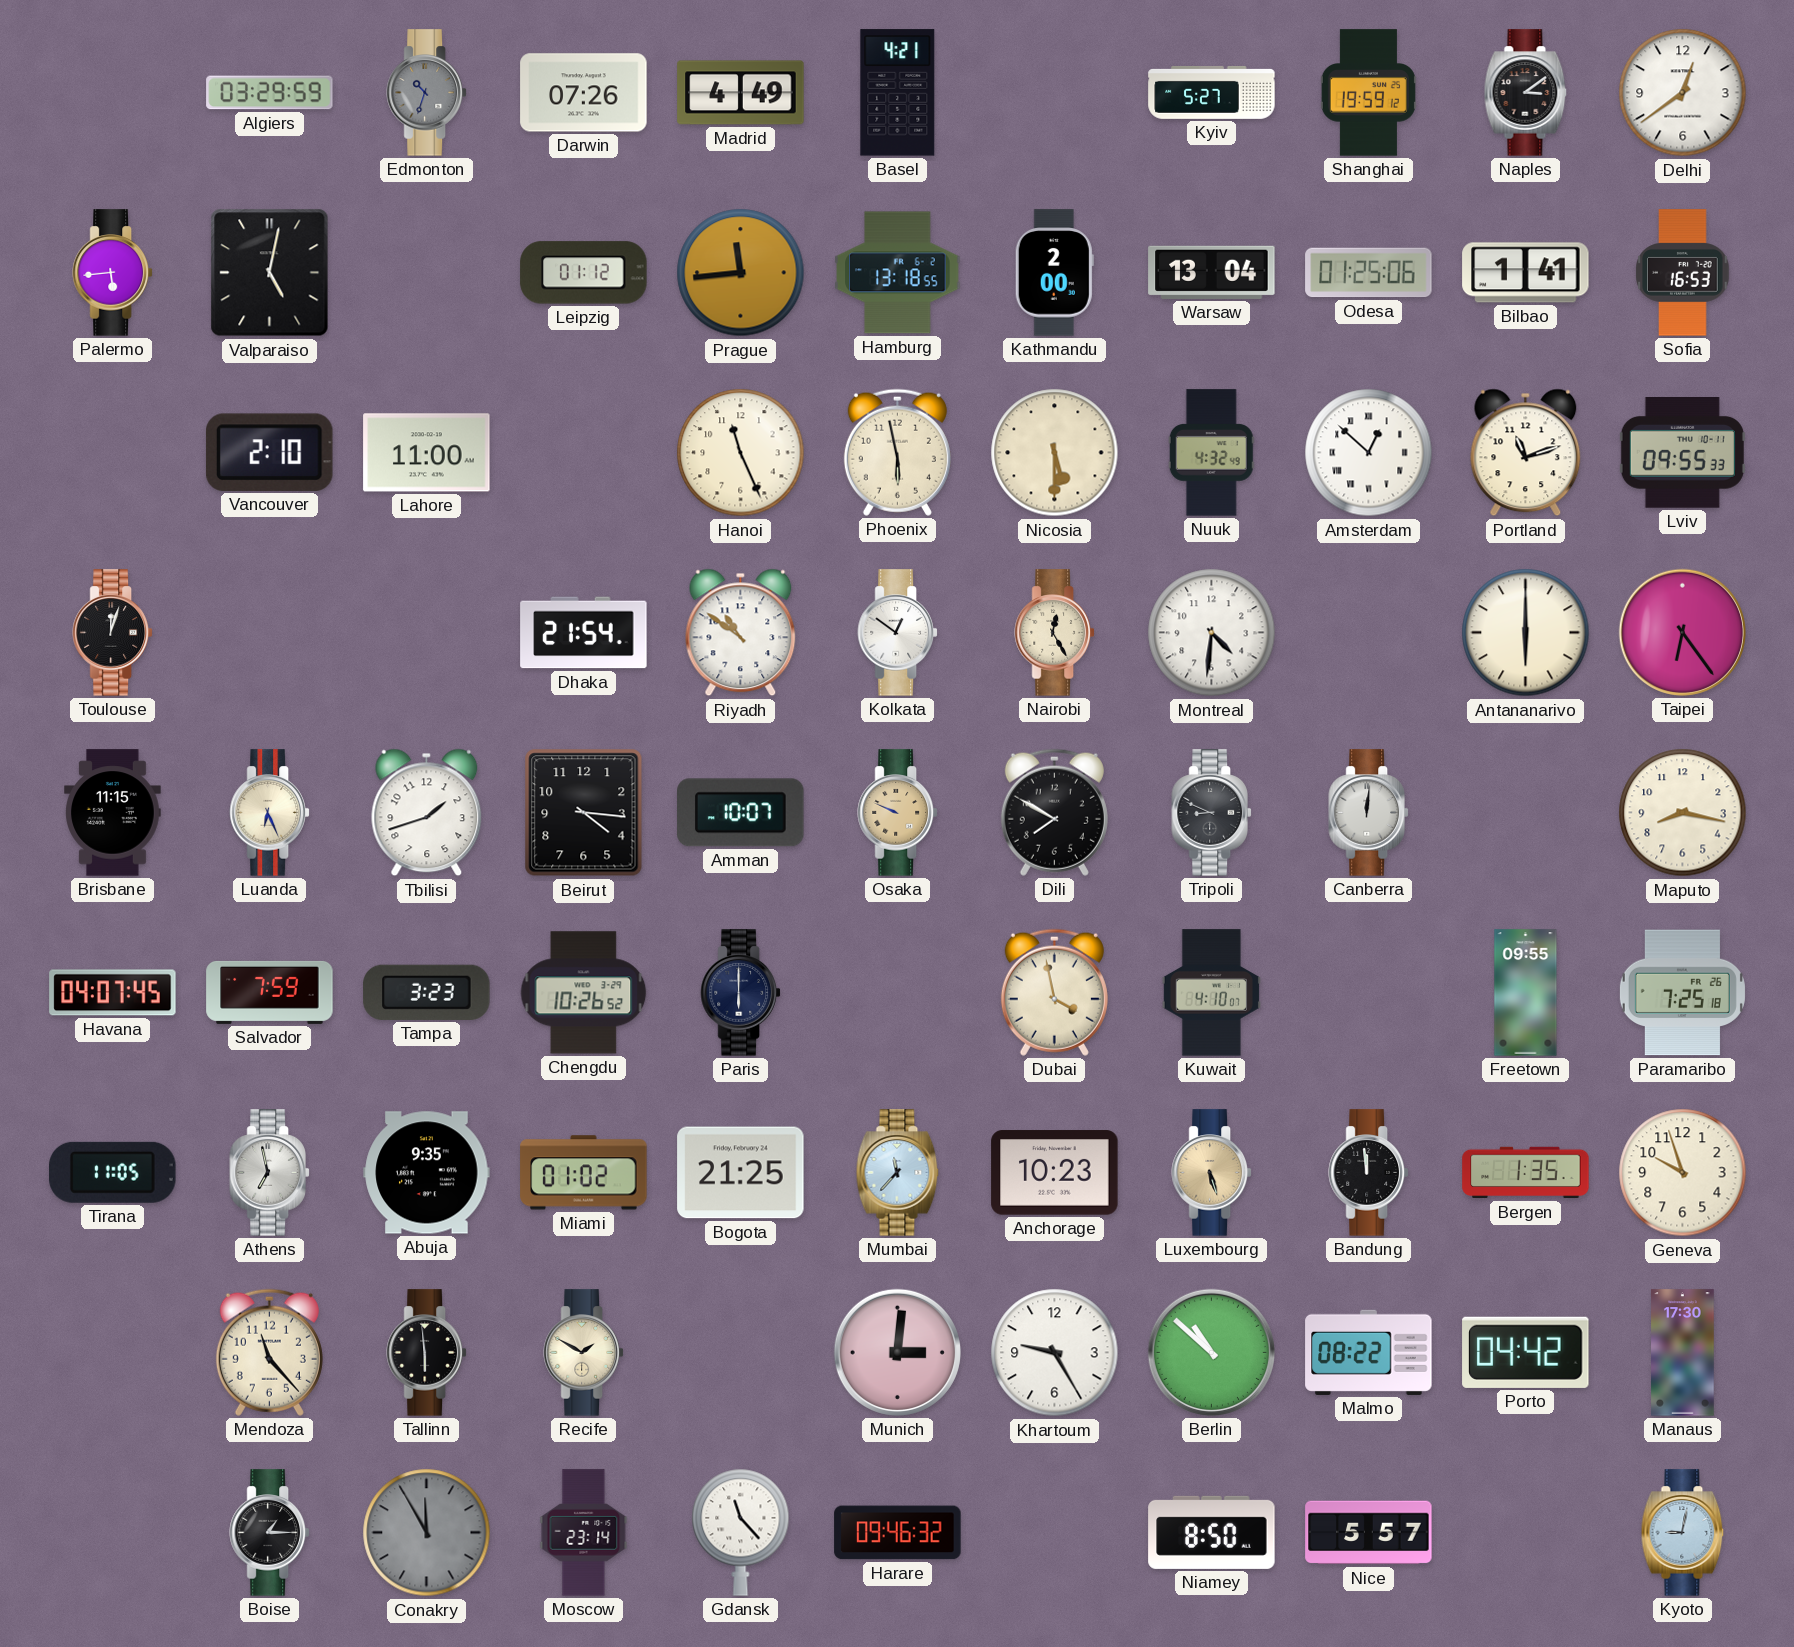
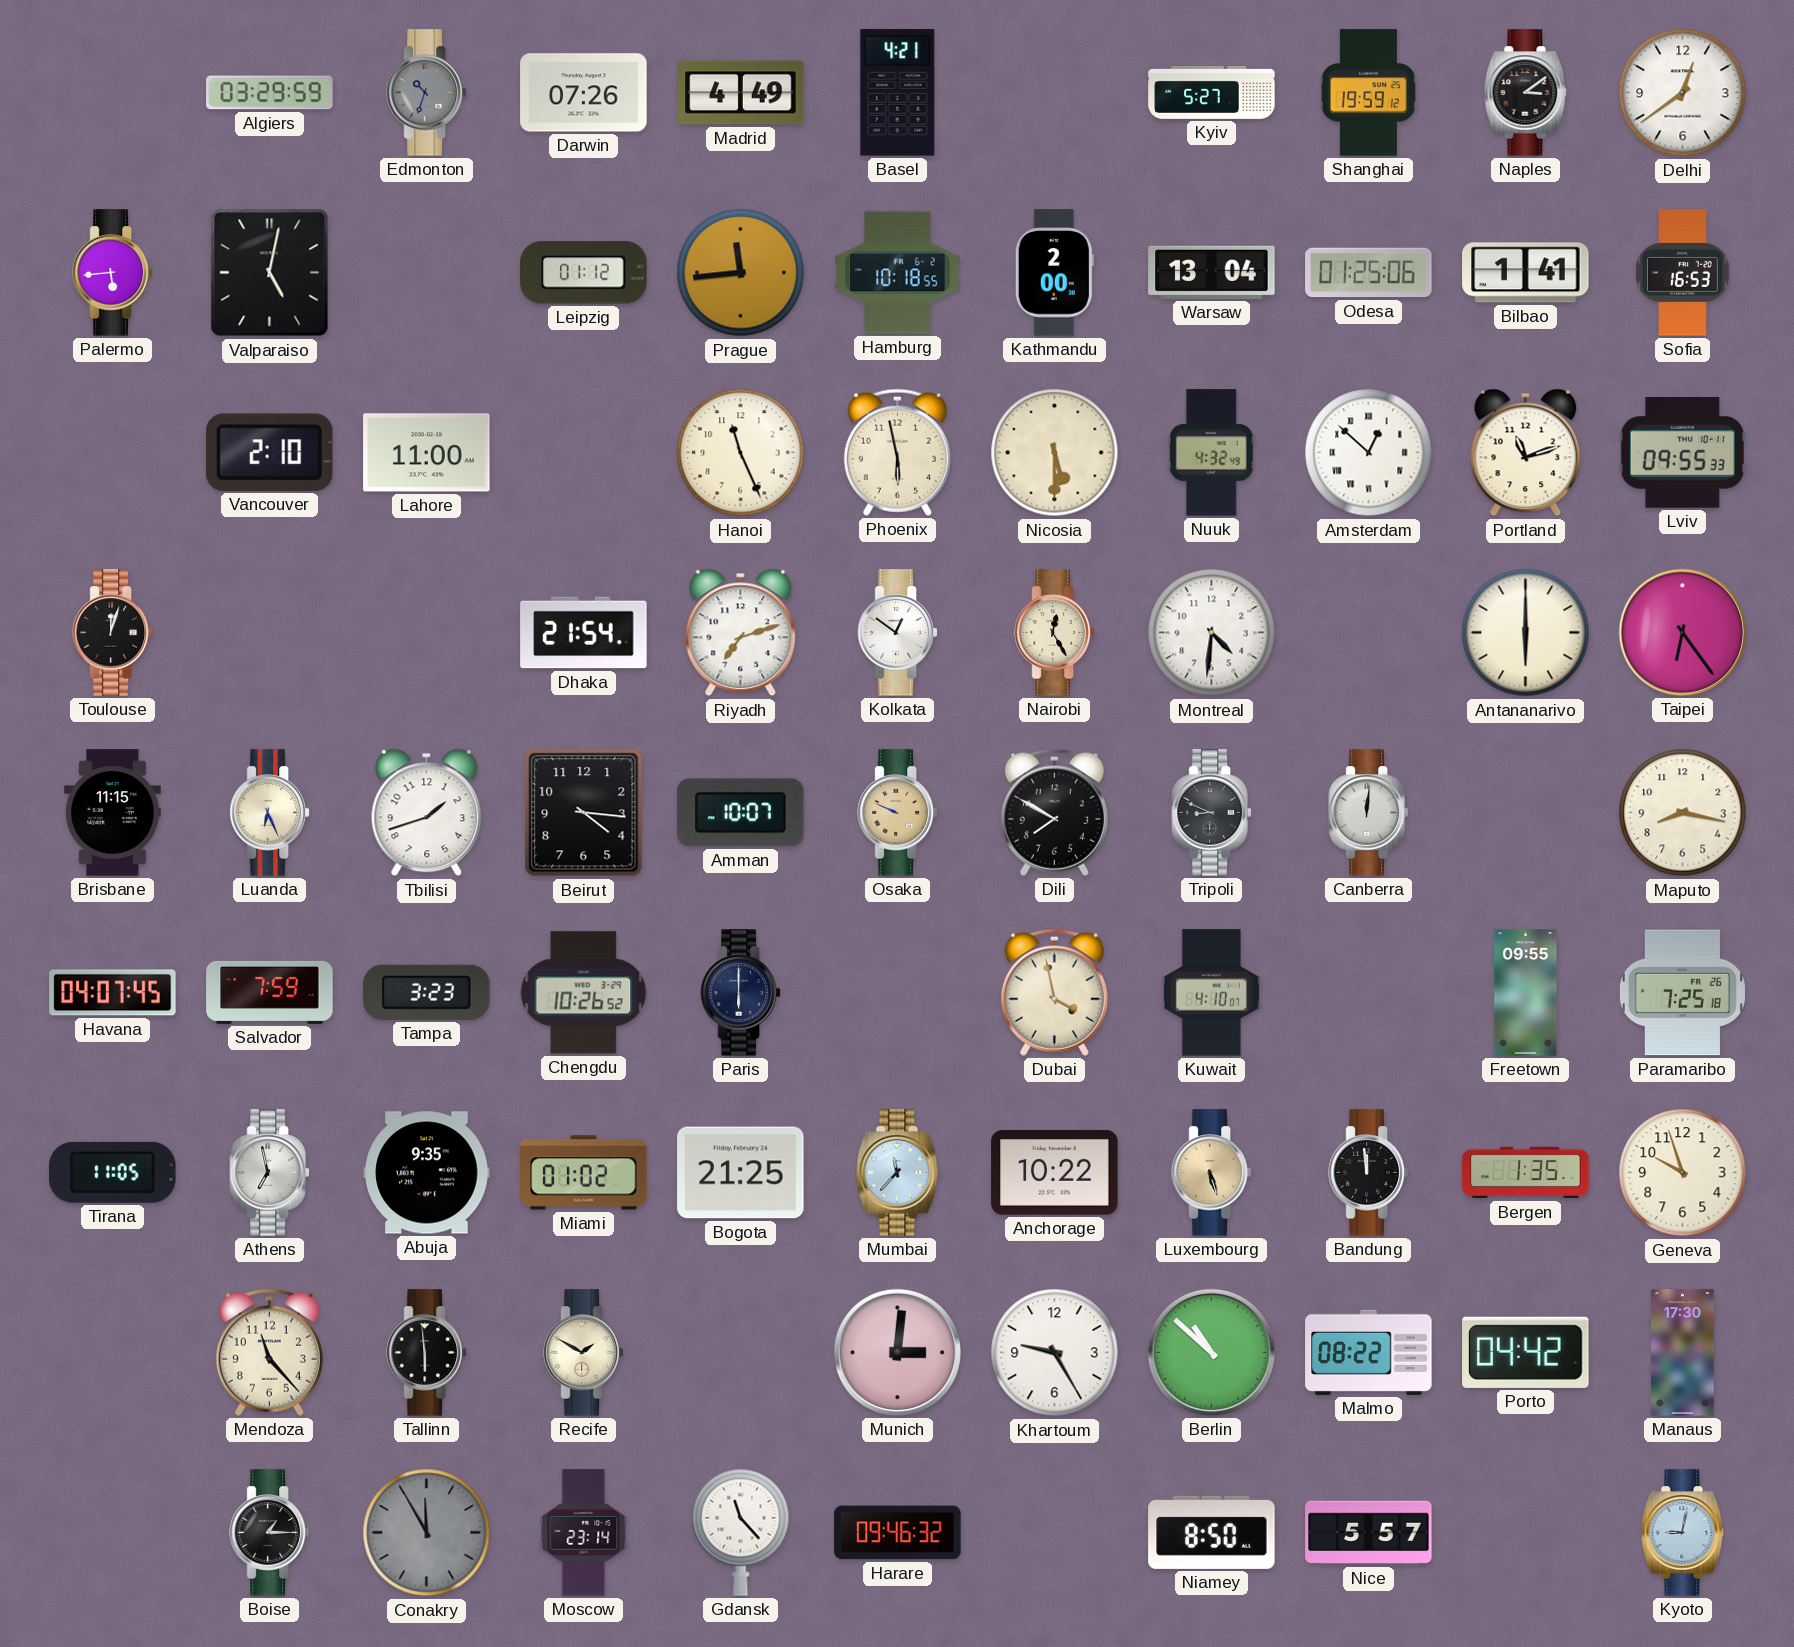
Hamburg: 13:18 -> 10:18
Riyadh: 10:51 -> 7:12
Anchorage: 10:23 -> 10:22
